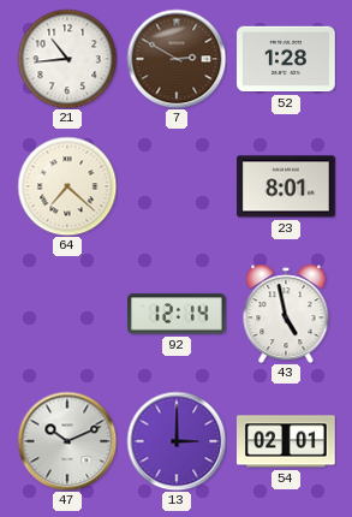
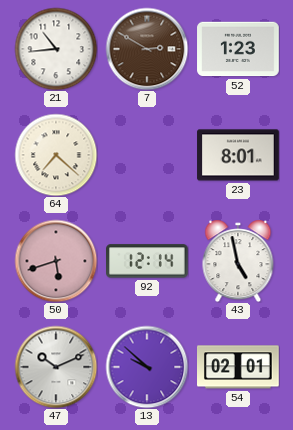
52: 1:28 -> 1:23
50: none -> 5:42
13: 3:00 -> 9:52
